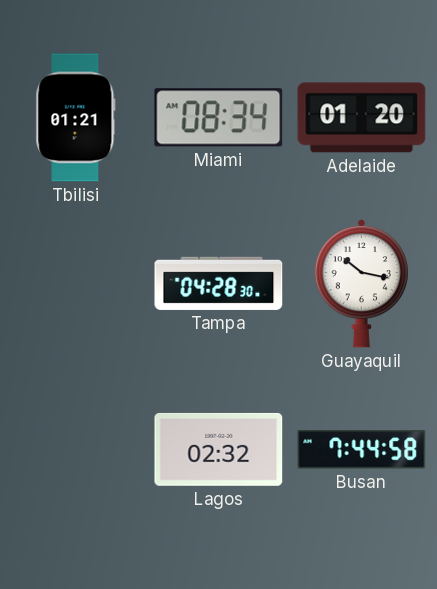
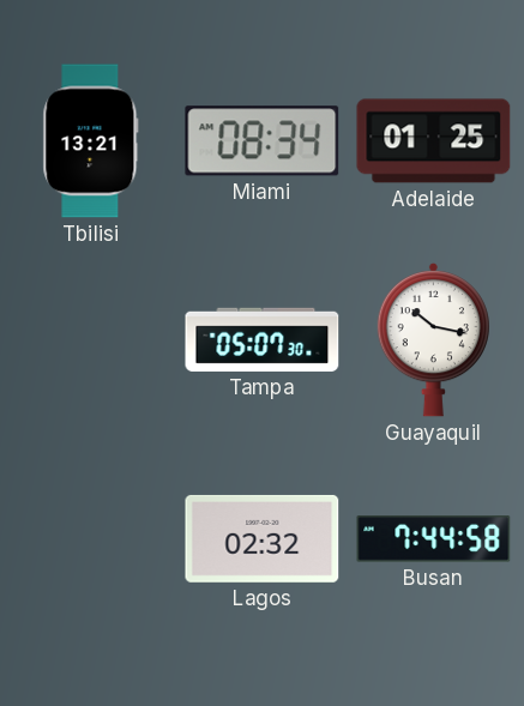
Tbilisi: 01:21 -> 13:21
Adelaide: 01:20 -> 01:25
Tampa: 04:28 -> 05:07
